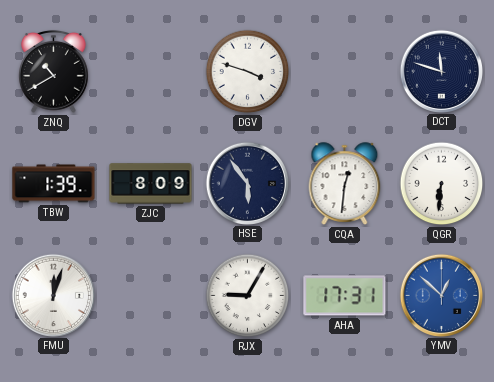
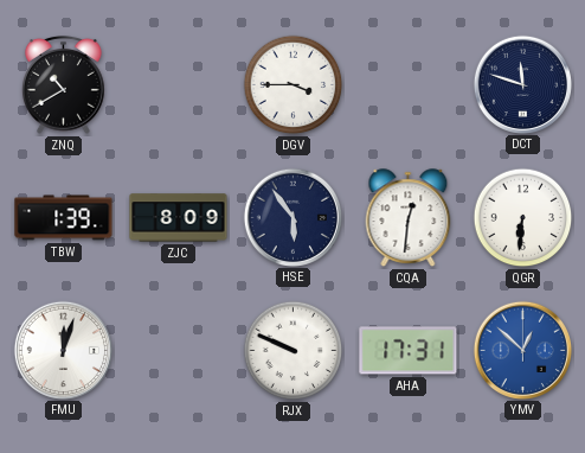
DGV: 3:48 -> 3:45
RJX: 9:05 -> 9:49
